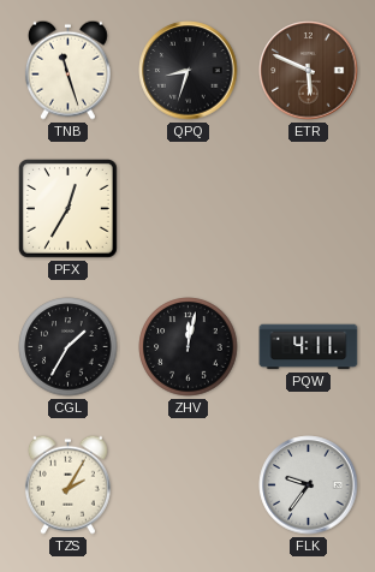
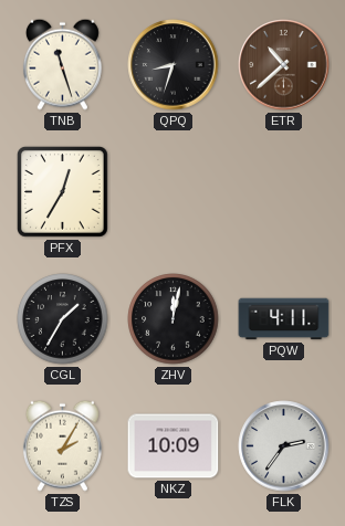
ETR: 5:49 -> 10:38
NKZ: none -> 10:09
FLK: 9:36 -> 2:36
